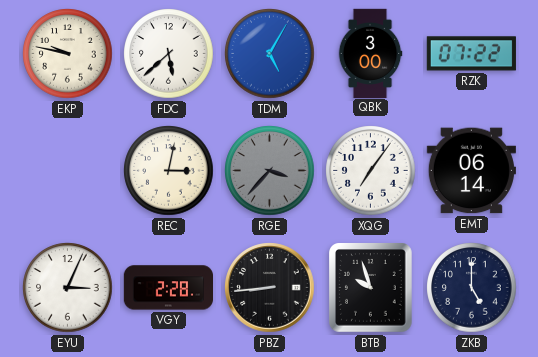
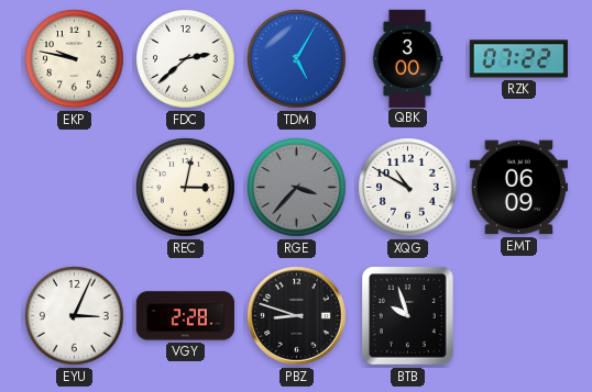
FDC: 5:38 -> 2:38
XQG: 7:06 -> 10:50
EMT: 06:14 -> 06:09
PBZ: 8:44 -> 8:48
ZKB: 5:00 -> none
